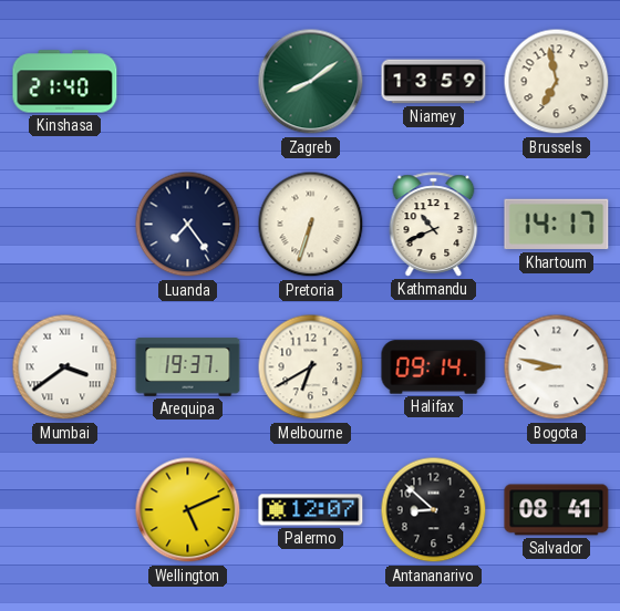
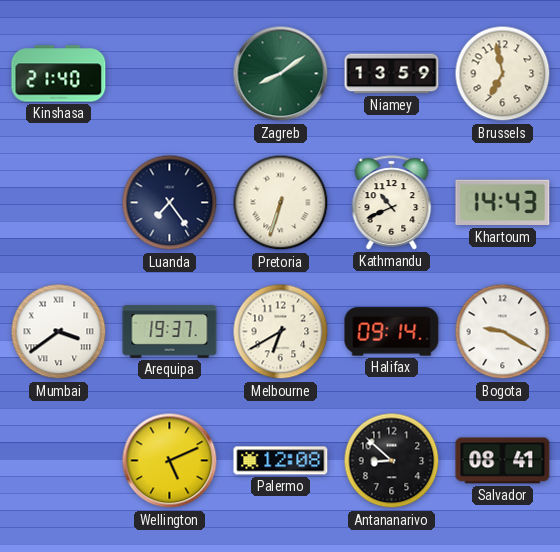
Khartoum: 14:17 -> 14:43
Bogota: 8:47 -> 9:20
Palermo: 12:07 -> 12:08
